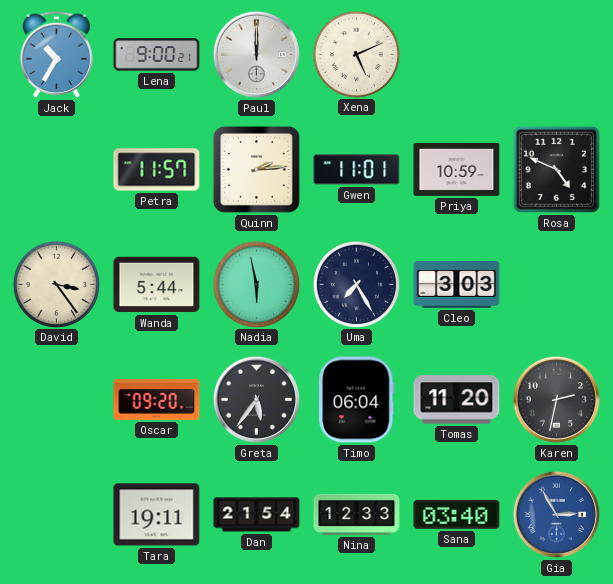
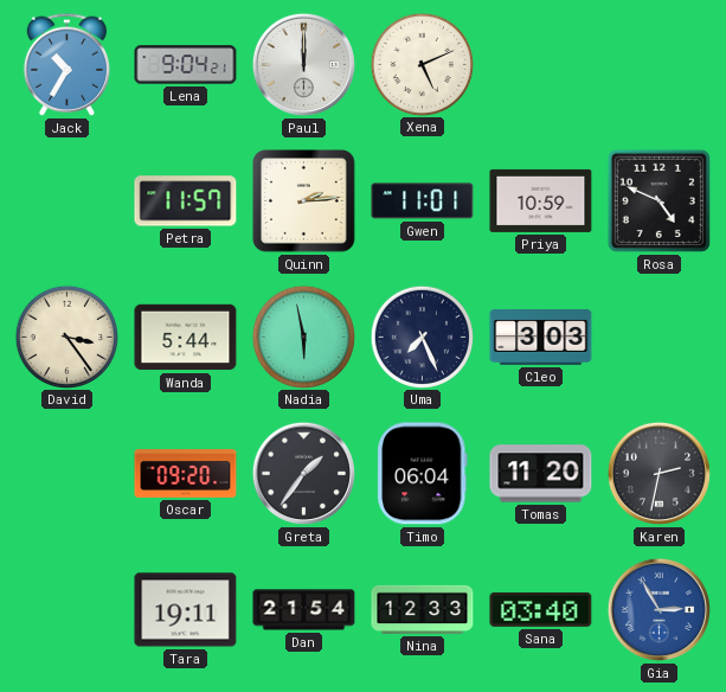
Lena: 9:00 -> 9:04
Uma: 7:25 -> 7:26
Greta: 5:36 -> 1:36
